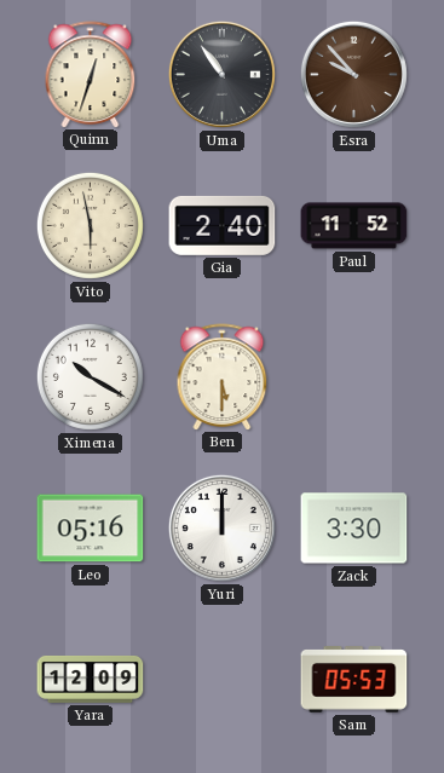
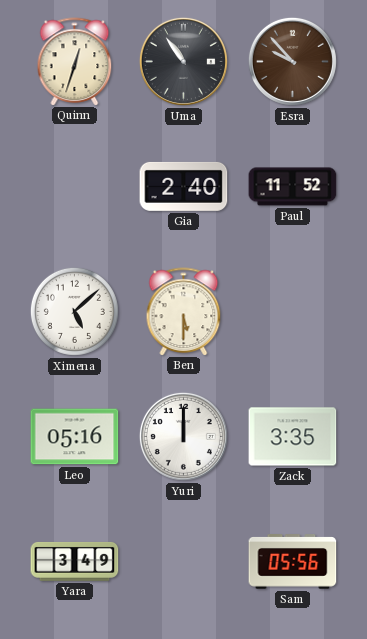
Vito: 5:58 -> none
Ximena: 10:20 -> 5:08
Zack: 3:30 -> 3:35
Yara: 12:09 -> 3:49
Sam: 05:53 -> 05:56
